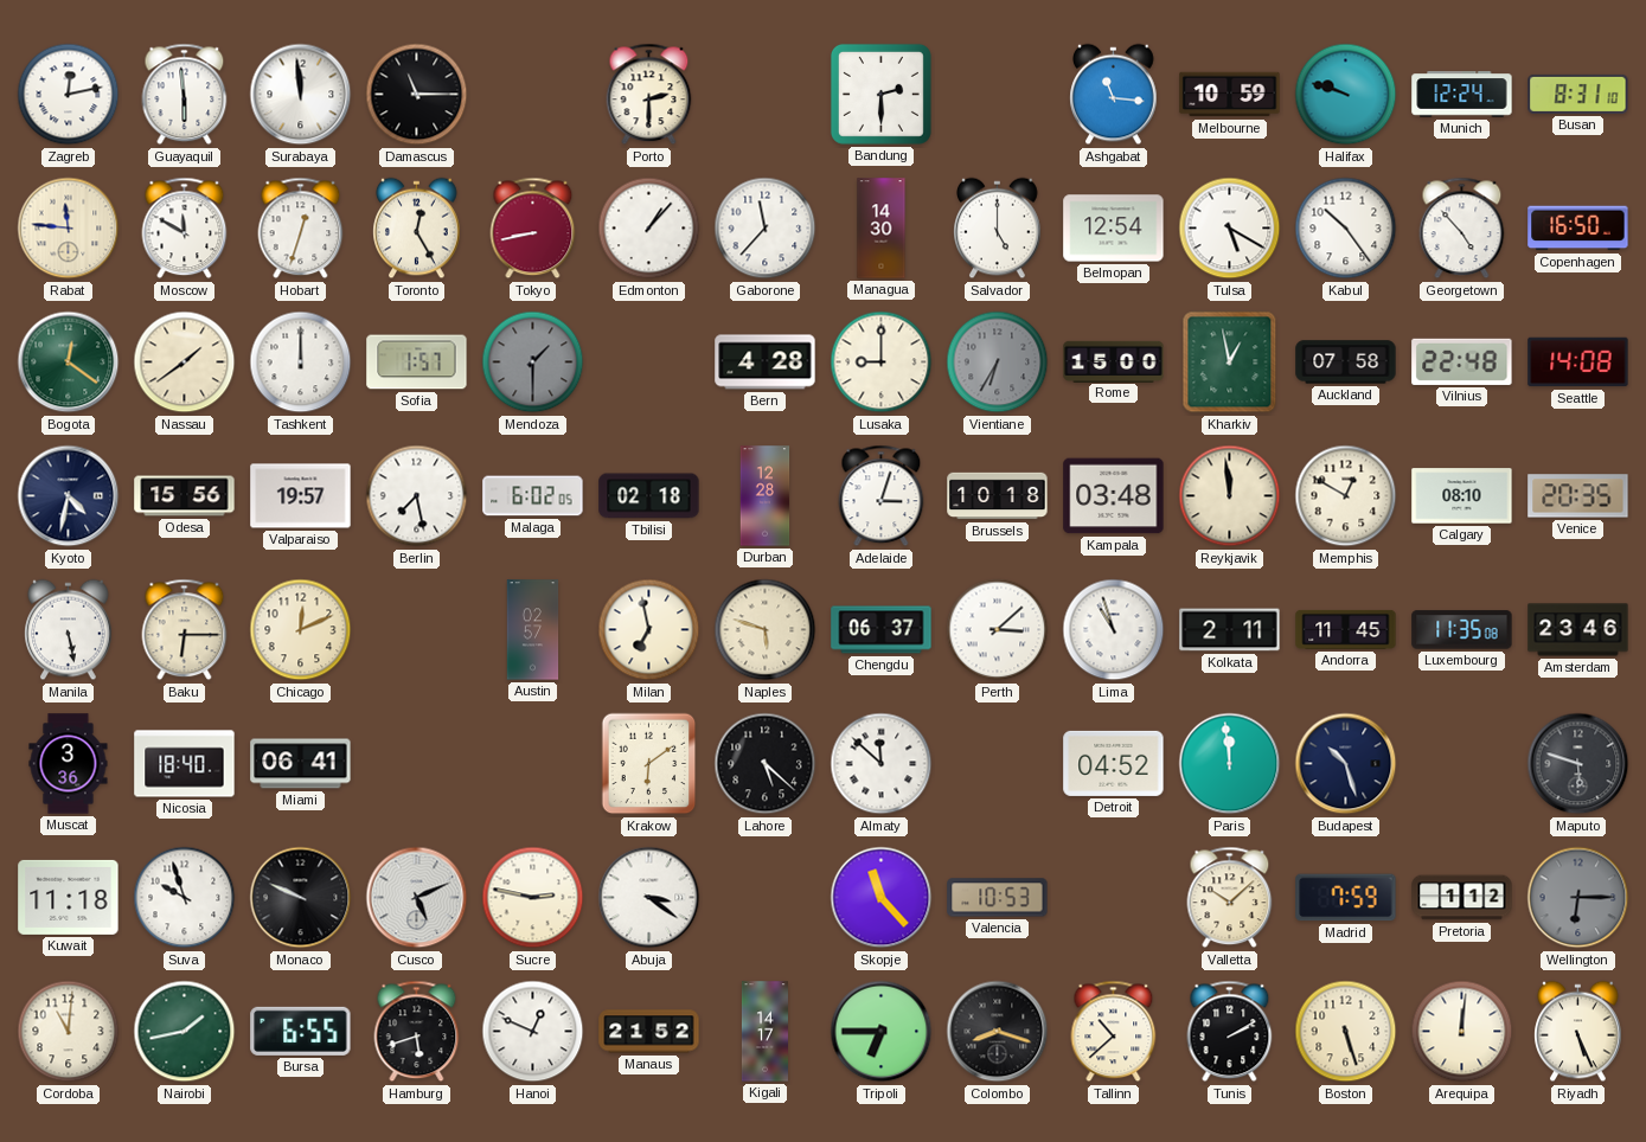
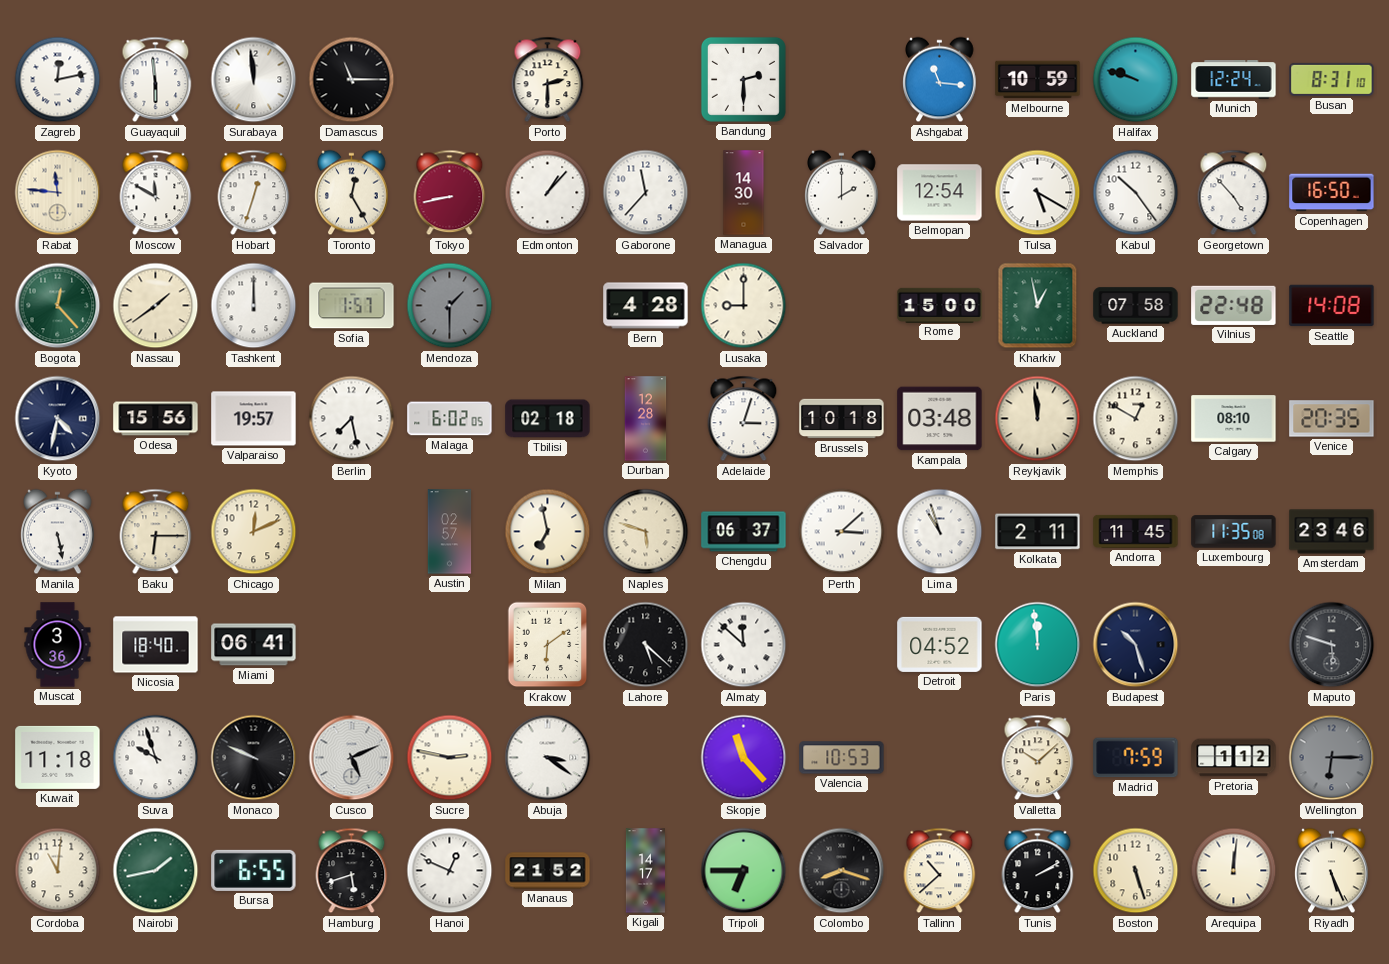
Salvador: 5:00 -> 2:00
Bogota: 12:21 -> 12:23
Vientiane: 6:35 -> none
